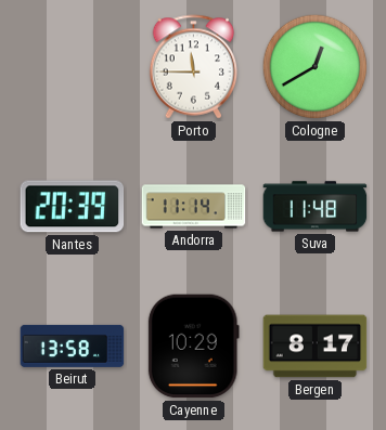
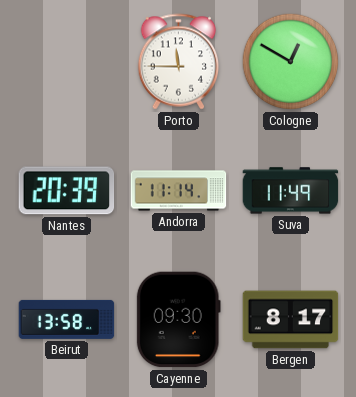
Cologne: 12:40 -> 12:50
Suva: 11:48 -> 11:49
Cayenne: 10:29 -> 09:30
